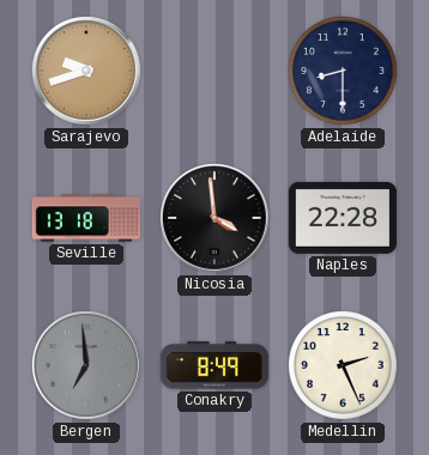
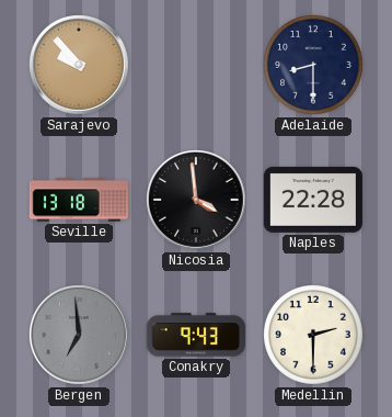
Sarajevo: 9:42 -> 9:53
Conakry: 8:49 -> 9:43
Medellin: 2:26 -> 2:30
